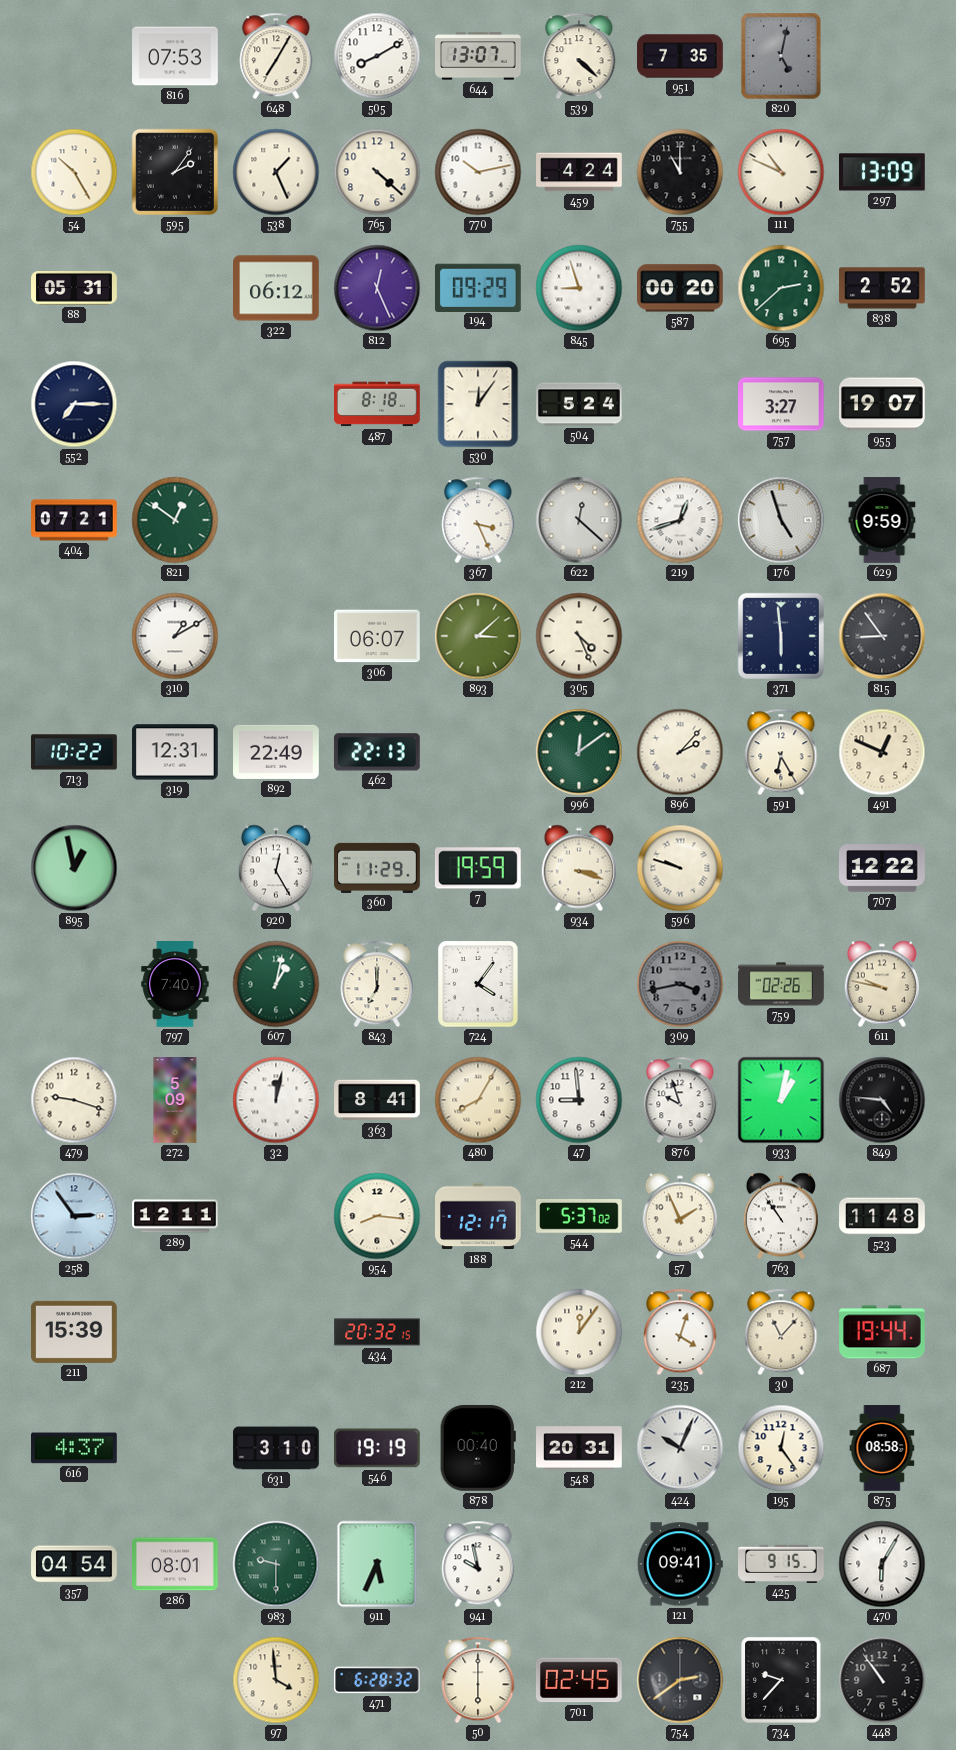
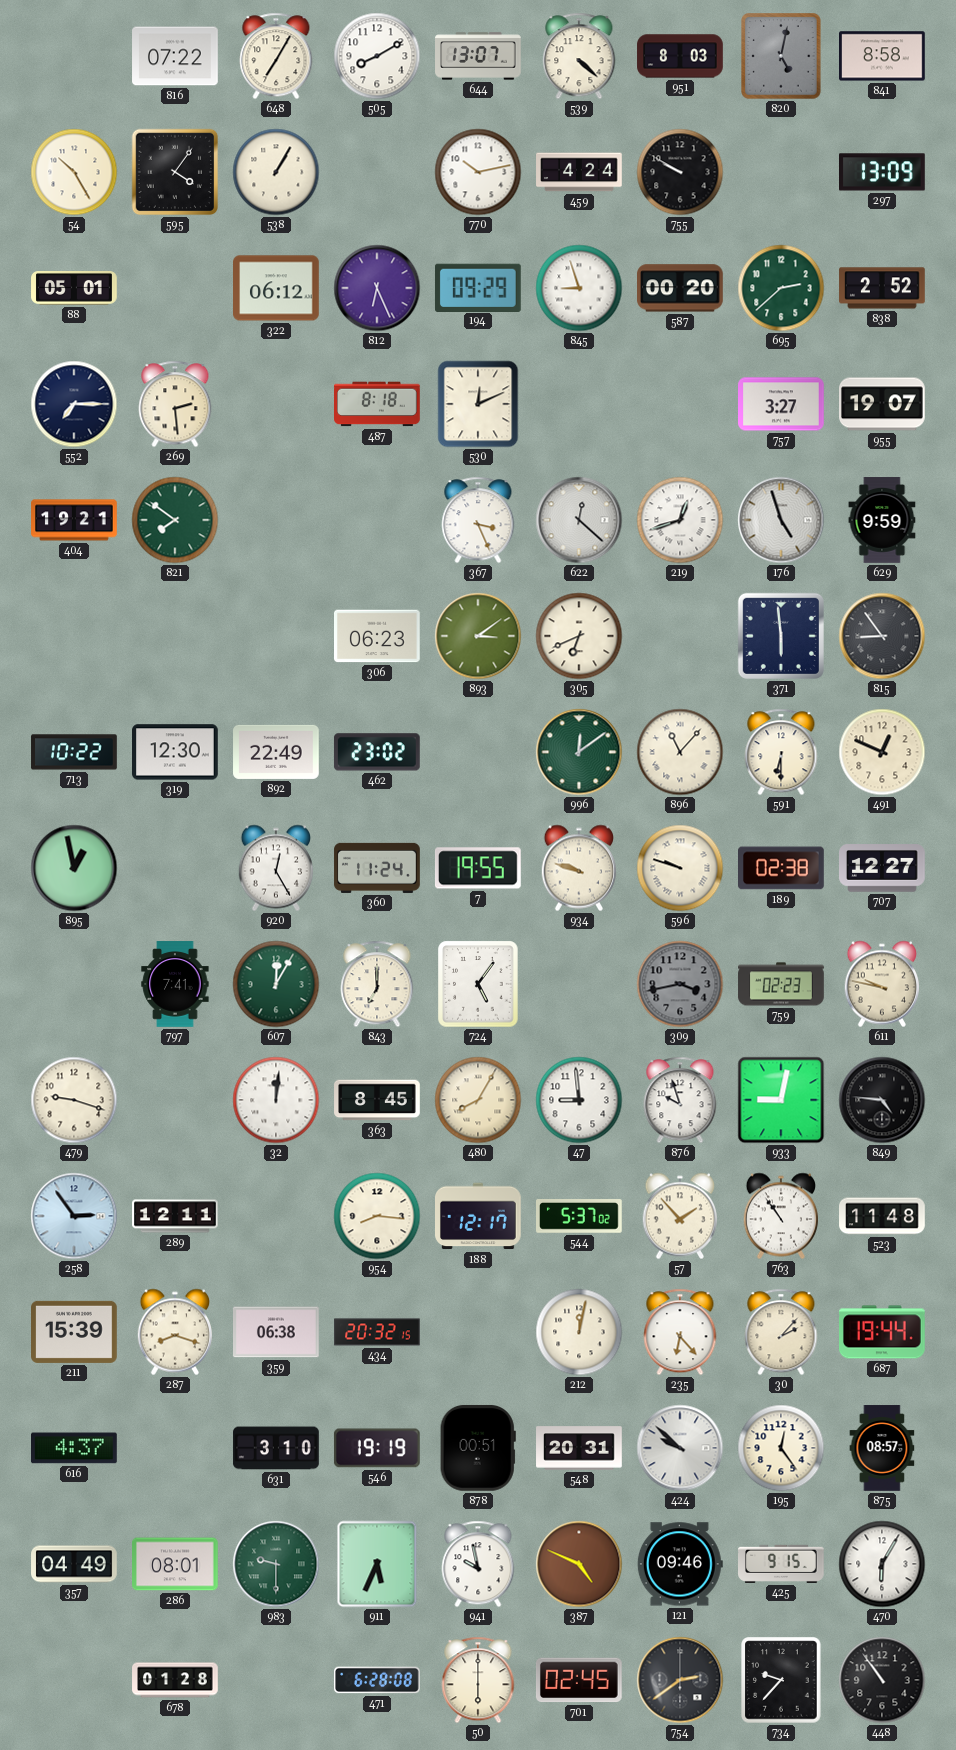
816: 07:53 -> 07:22
951: 7:35 -> 8:03
841: none -> 8:58
595: 2:06 -> 4:06
538: 1:26 -> 1:05
765: 4:22 -> none
755: 11:00 -> 9:50
111: 10:49 -> none
88: 05:31 -> 05:01
812: 12:26 -> 6:26
269: none -> 2:29
530: 12:06 -> 12:11
504: 5:24 -> none
404: 07:21 -> 19:21
821: 12:51 -> 7:51
310: 1:10 -> none
306: 06:07 -> 06:23
893: 3:08 -> 3:09
305: 4:26 -> 6:41
319: 12:31 -> 12:30
462: 22:13 -> 23:02
896: 2:07 -> 11:07
591: 6:25 -> 6:30
360: 11:29 -> 11:24
7: 19:59 -> 19:55
934: 3:18 -> 9:48
189: none -> 02:38
707: 12:22 -> 12:27
797: 7:40 -> 7:41
607: 1:02 -> 12:05
724: 4:06 -> 5:06
759: 02:26 -> 02:23
272: 5:09 -> none
32: 12:02 -> 12:01
363: 8:41 -> 8:45
933: 1:02 -> 9:02
57: 1:56 -> 1:53
287: none -> 8:18
359: none -> 06:38
212: 12:06 -> 12:02
235: 4:03 -> 6:23
30: 11:07 -> 2:07
878: 00:40 -> 00:51
424: 10:04 -> 9:52
875: 08:58 -> 08:57
357: 04:54 -> 04:49
387: none -> 4:49
121: 09:41 -> 09:46
678: none -> 01:28
97: 3:59 -> none
471: 6:28:32 -> 6:28:08
